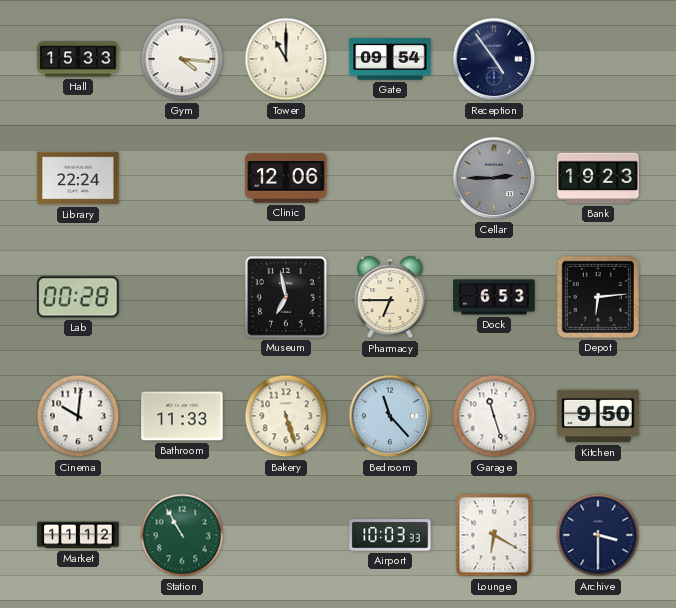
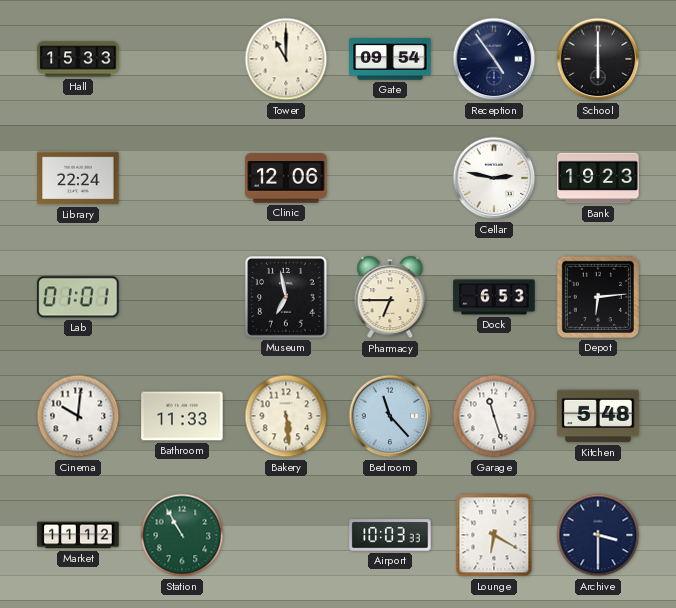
Gym: 4:16 -> none
School: none -> 6:00
Cellar: 2:45 -> 2:47
Cellar dial: grey -> white
Lab: 00:28 -> 01:01
Bakery: 5:27 -> 5:29
Kitchen: 9:50 -> 5:48
